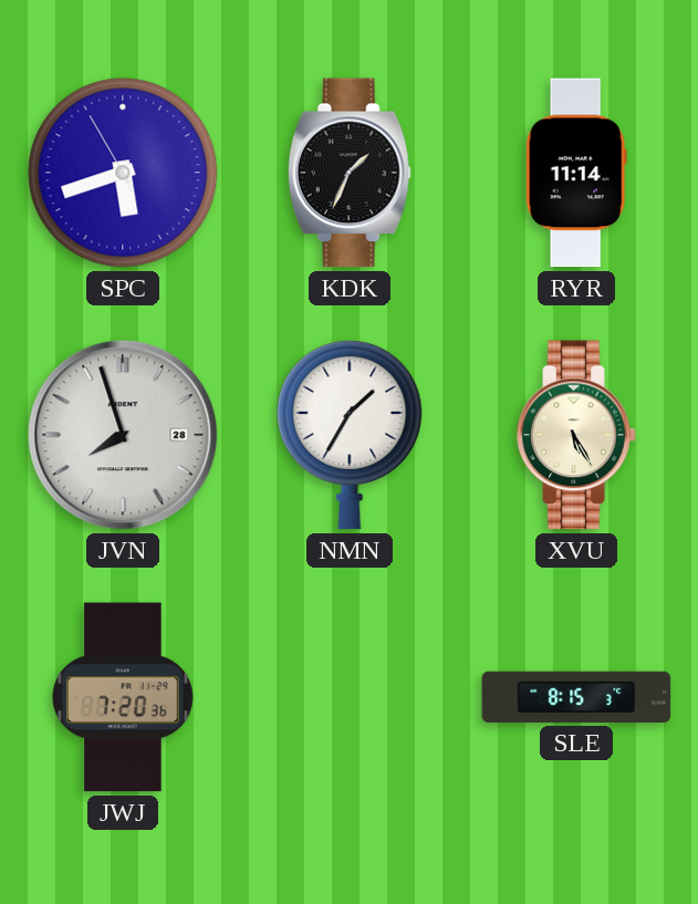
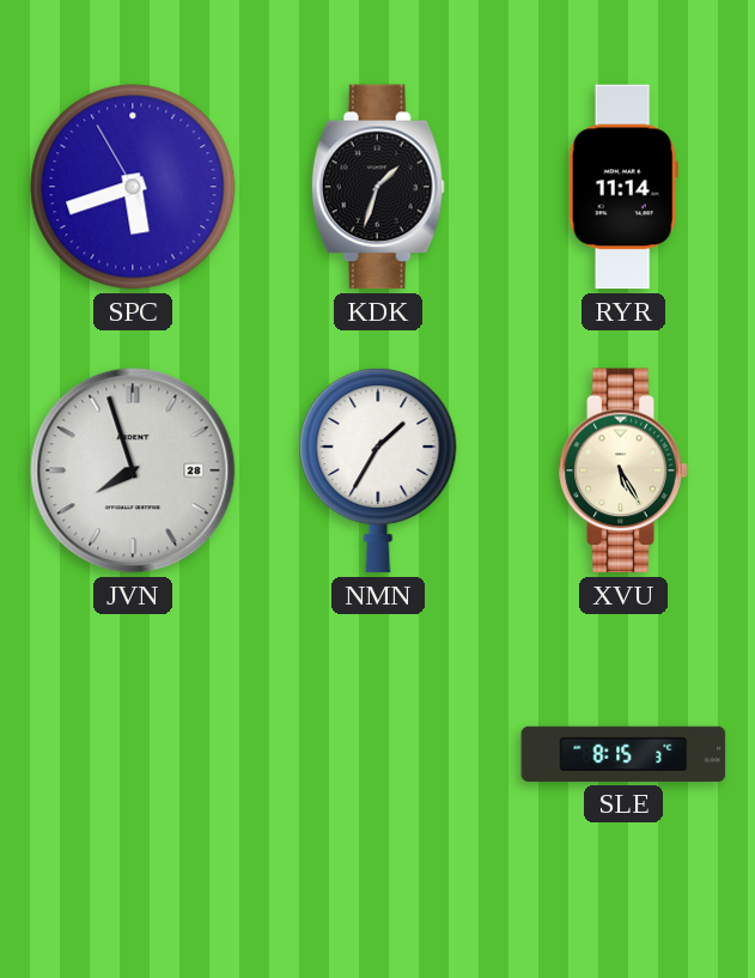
KDK: 1:34 -> 1:33
JWJ: 7:20 -> none
